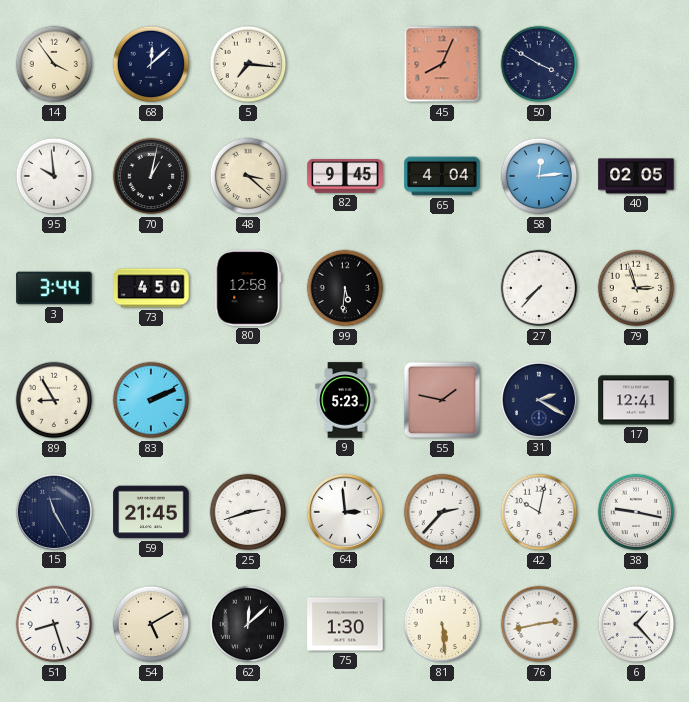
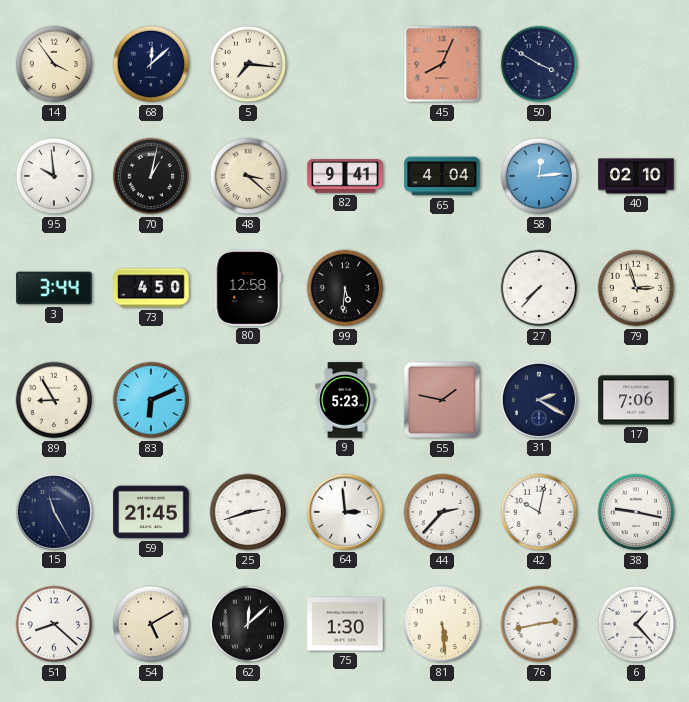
82: 9:45 -> 9:41
40: 02:05 -> 02:10
83: 2:11 -> 6:11
17: 12:41 -> 7:06
51: 8:27 -> 8:22
